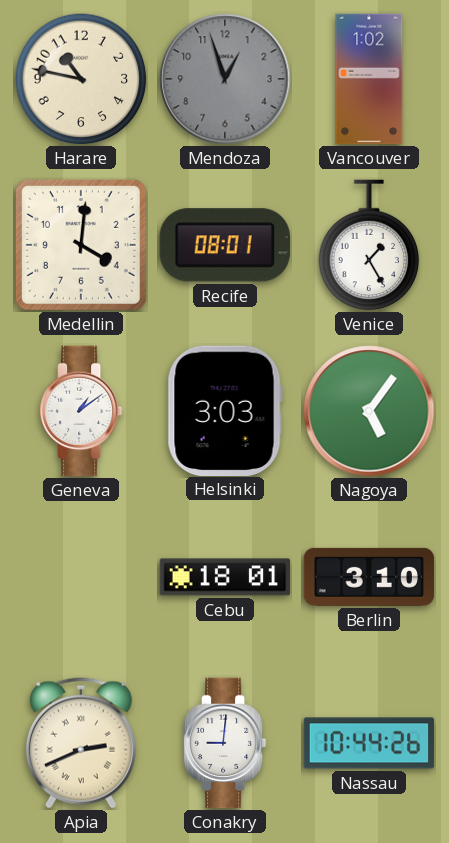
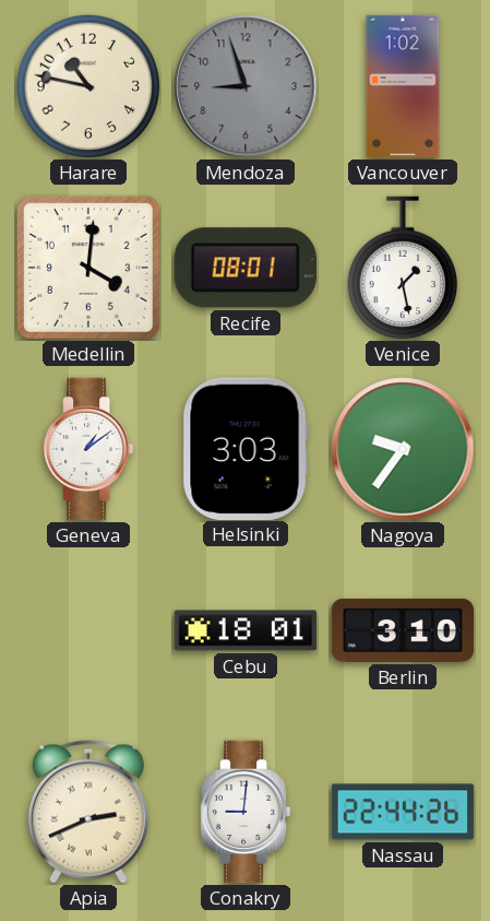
Mendoza: 12:57 -> 8:57
Venice: 1:25 -> 1:28
Nagoya: 5:06 -> 9:36
Nassau: 10:44 -> 22:44
